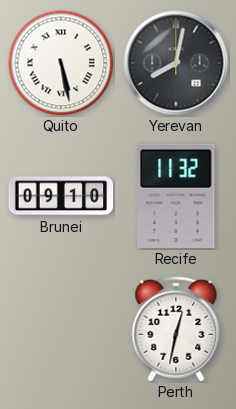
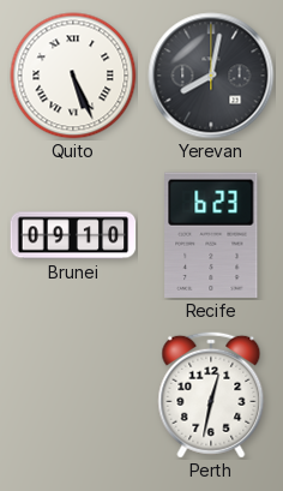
Quito: 5:28 -> 5:26
Recife: 11:32 -> 6:23
